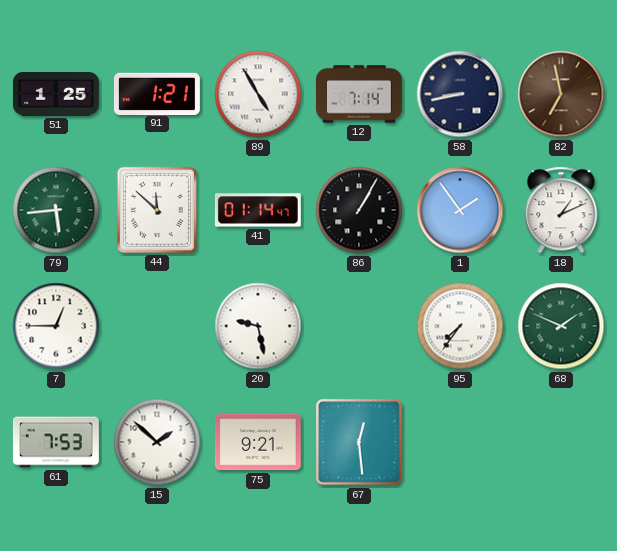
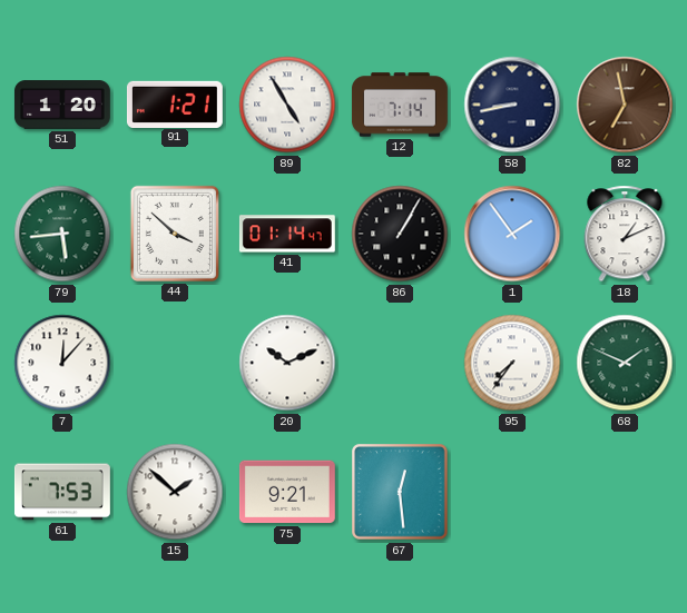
51: 1:25 -> 1:20
44: 11:52 -> 3:52
7: 12:45 -> 12:07
20: 9:28 -> 10:11
